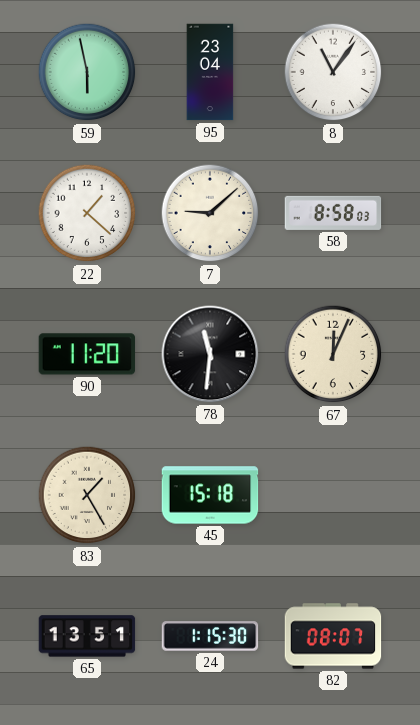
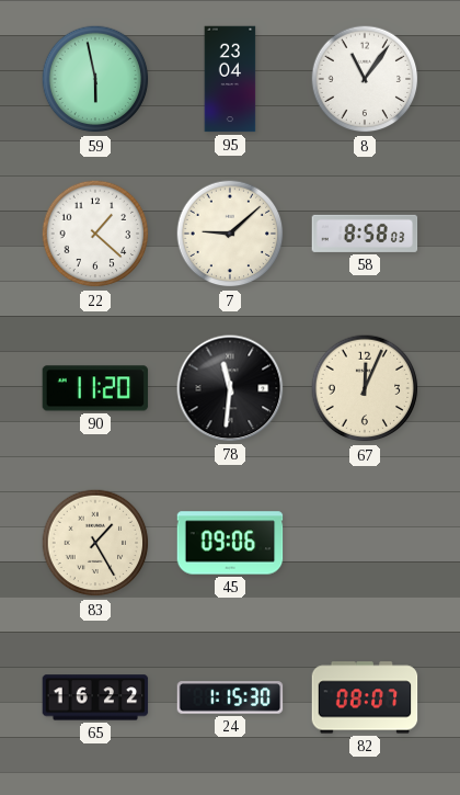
45: 15:18 -> 09:06
65: 13:51 -> 16:22
